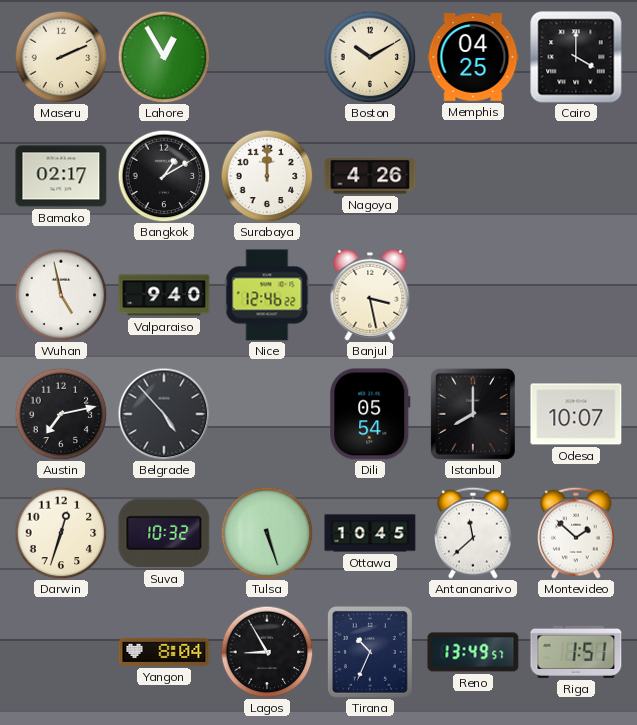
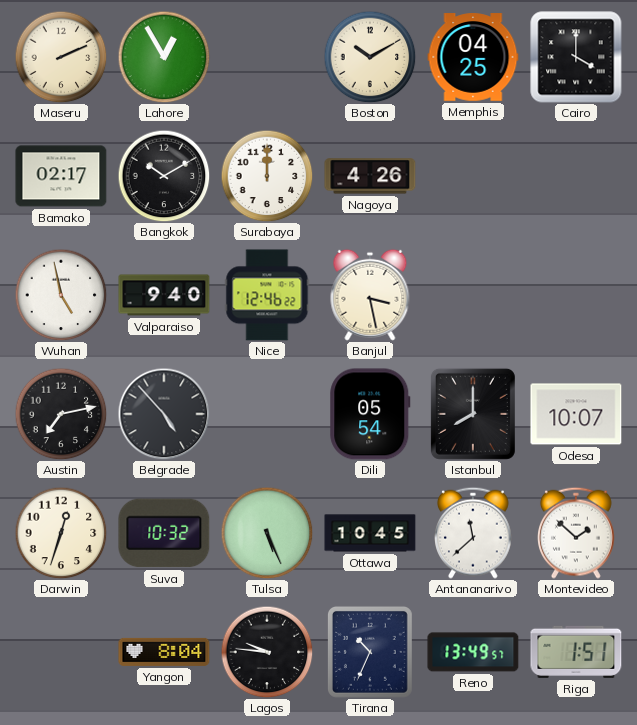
Bangkok: 1:10 -> 10:10
Tulsa: 5:27 -> 5:26
Lagos: 8:55 -> 9:46
